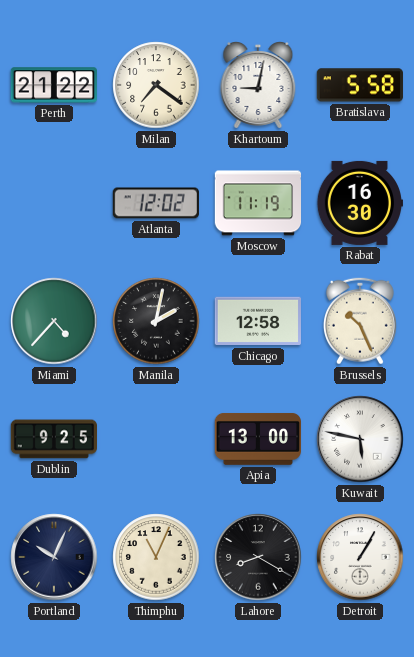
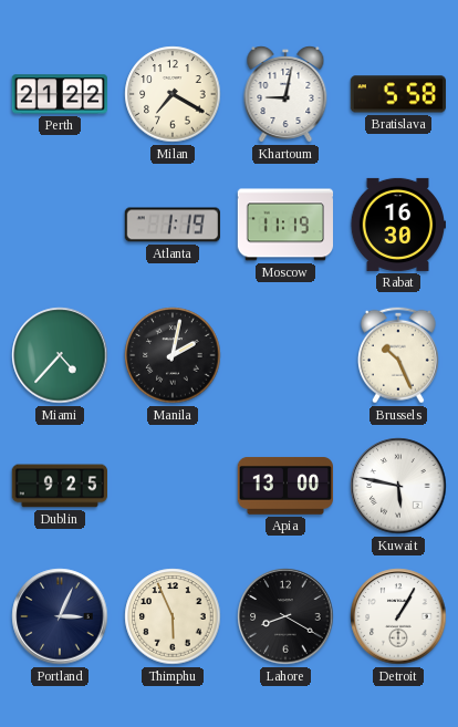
Milan: 7:21 -> 7:20
Atlanta: 12:02 -> 1:19
Chicago: 12:58 -> none
Portland: 10:04 -> 3:04
Thimphu: 11:04 -> 5:56
